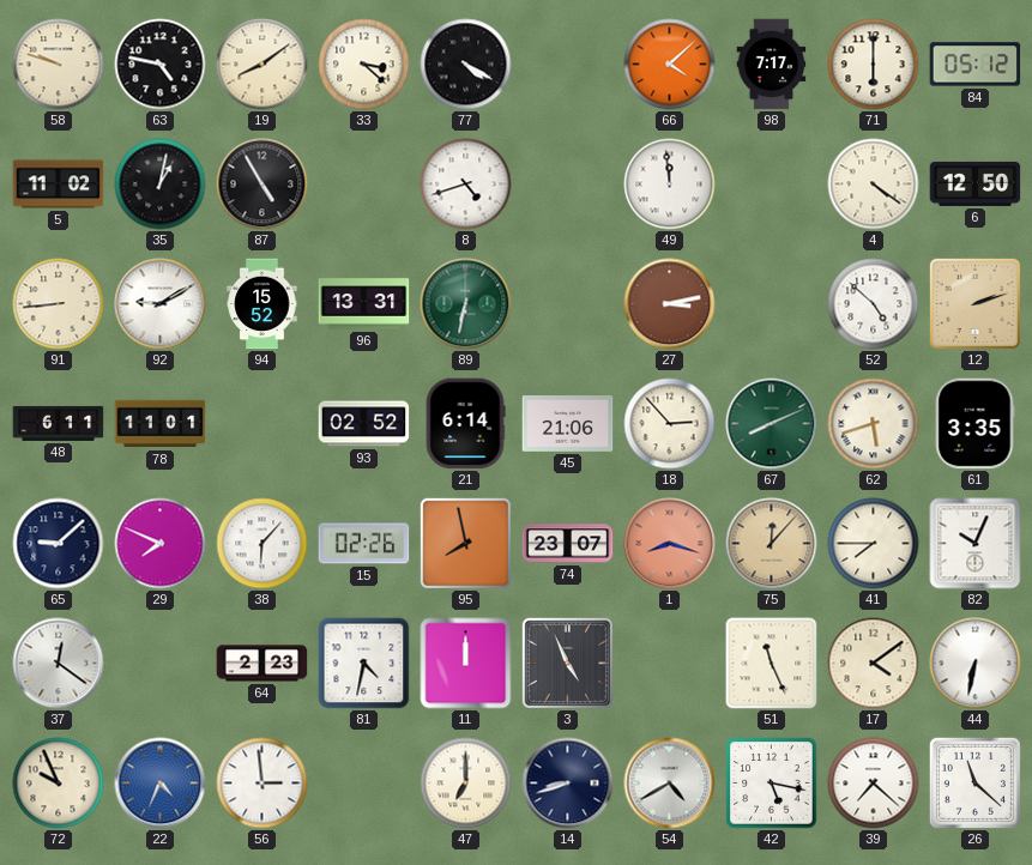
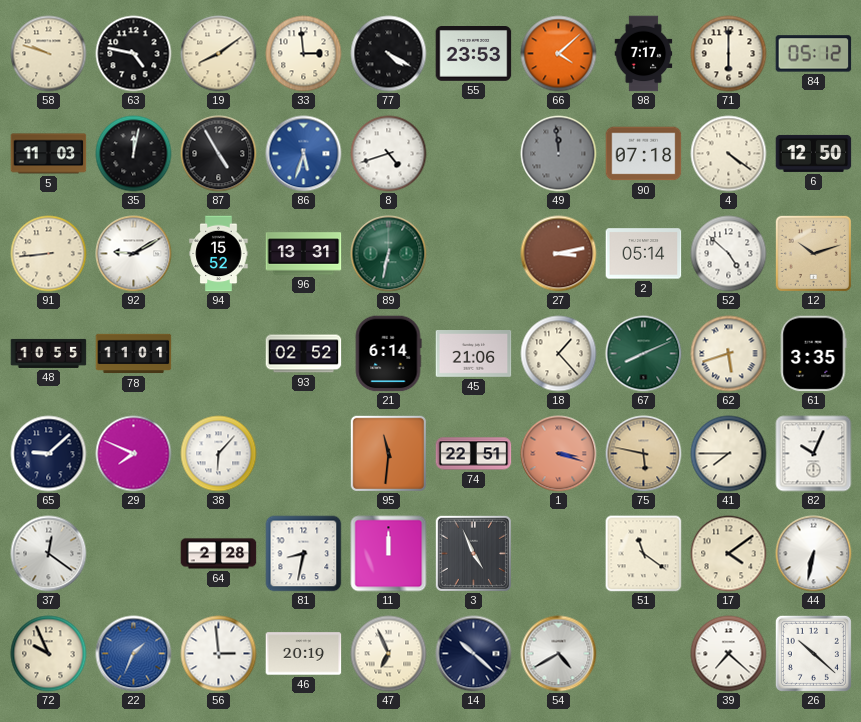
33: 3:22 -> 2:59
55: none -> 23:53
5: 11:02 -> 11:03
35: 1:02 -> 12:02
86: none -> 5:33
49 dial: white -> grey
90: none -> 07:18
2: none -> 05:14
12: 2:12 -> 10:12
48: 6:11 -> 10:55
18: 2:53 -> 1:23
15: 02:26 -> none
95: 7:58 -> 11:31
74: 23:07 -> 22:51
1: 8:18 -> 3:18
75: 12:07 -> 5:47
64: 2:23 -> 2:28
81: 4:32 -> 8:32
51: 11:26 -> 11:21
22: 4:34 -> 1:34
46: none -> 20:19
47: 7:00 -> 6:56
14: 8:42 -> 10:22
42: 5:17 -> none
26: 11:22 -> 10:22
